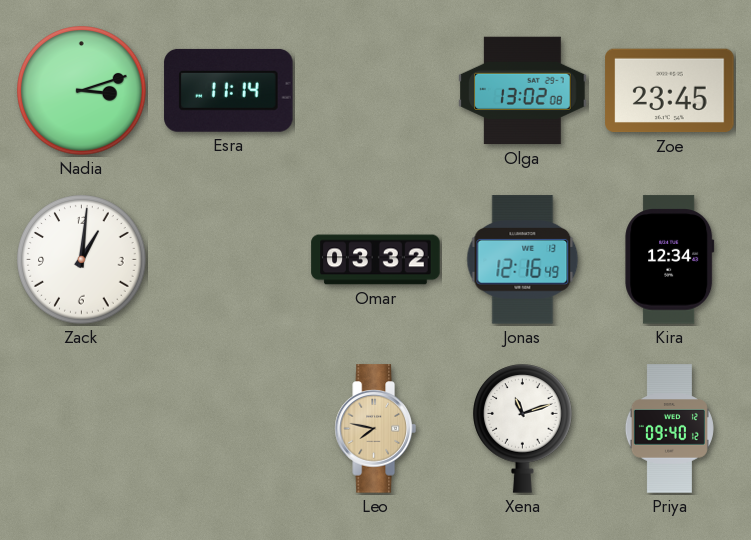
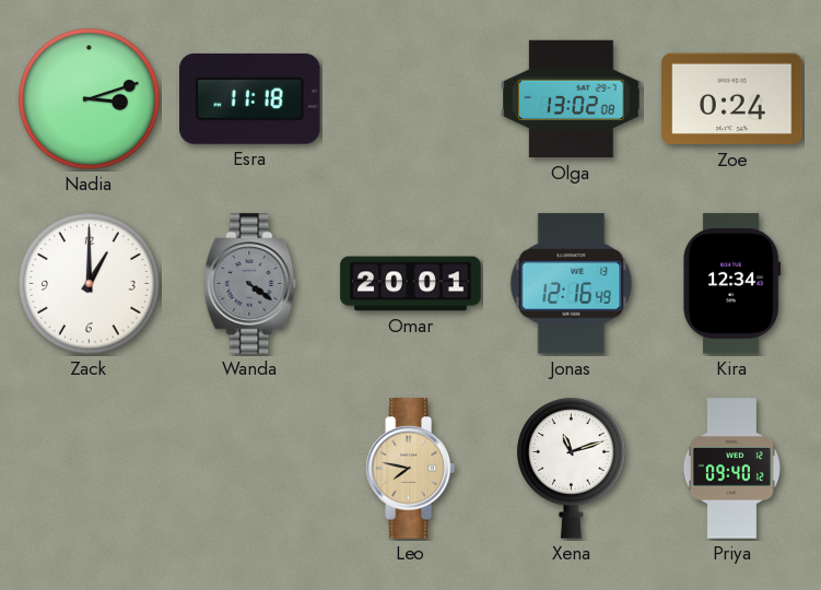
Esra: 11:14 -> 11:18
Zoe: 23:45 -> 0:24
Zack: 1:01 -> 1:00
Wanda: none -> 4:21
Omar: 03:32 -> 20:01
